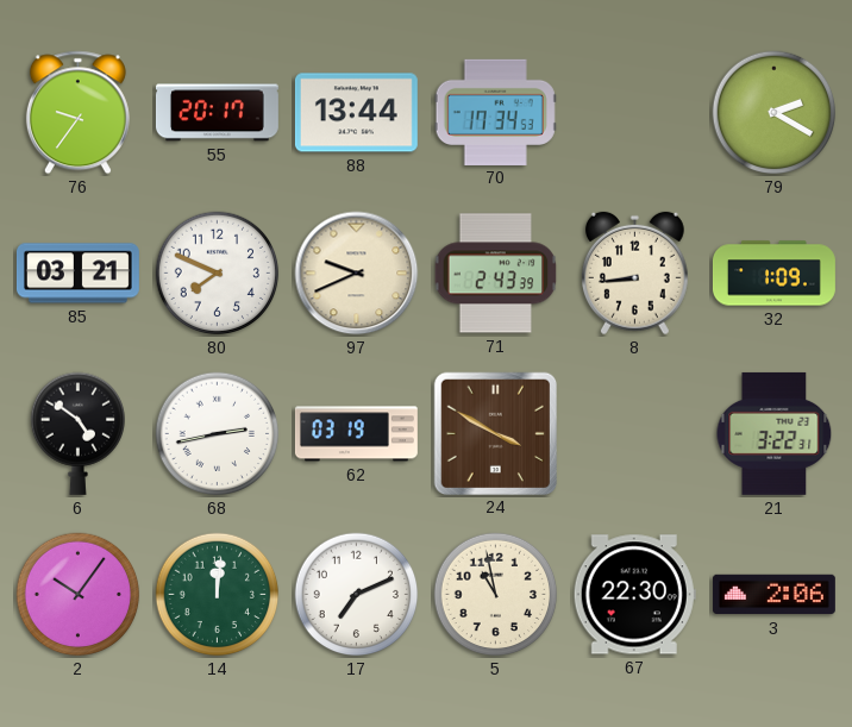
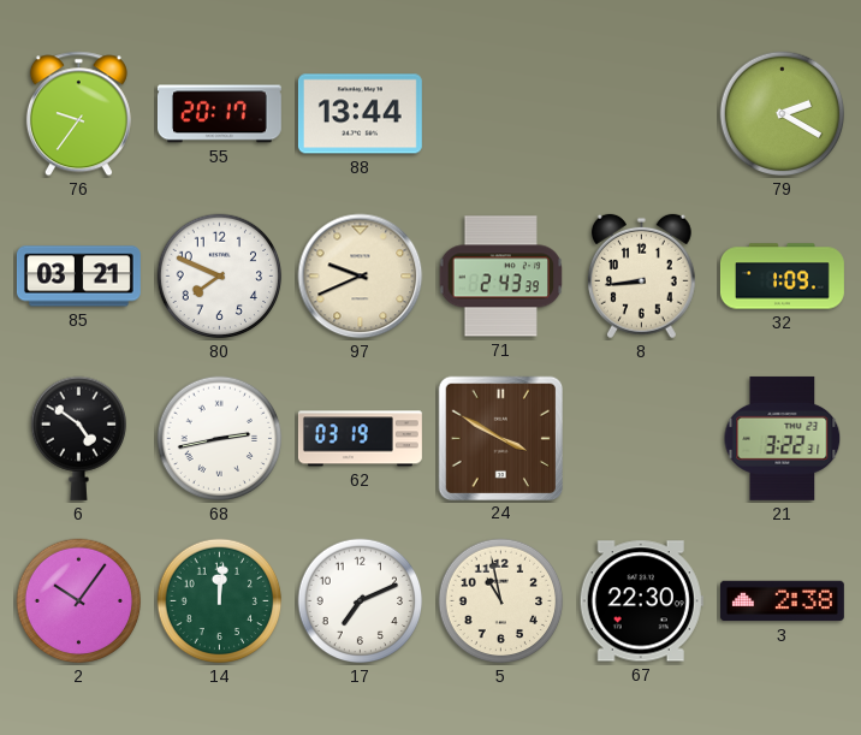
70: 17:34 -> none
3: 2:06 -> 2:38
